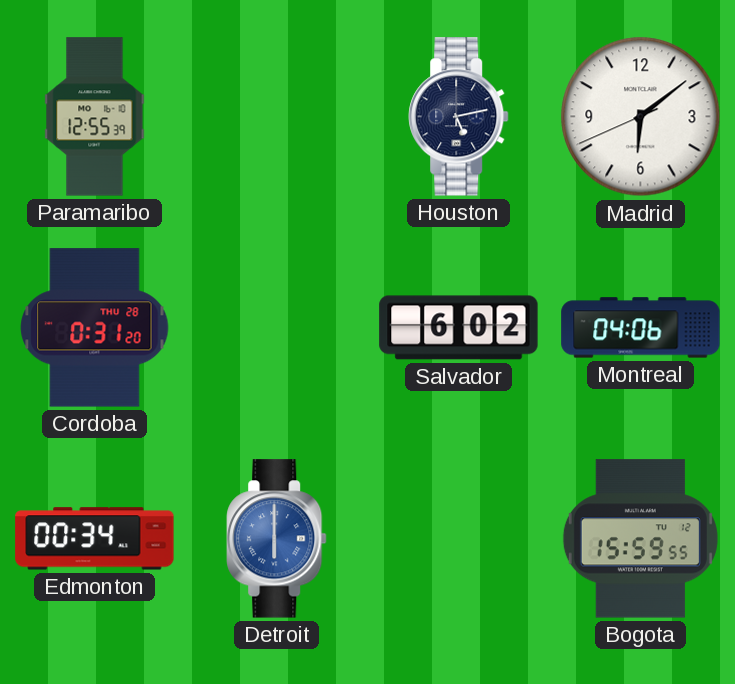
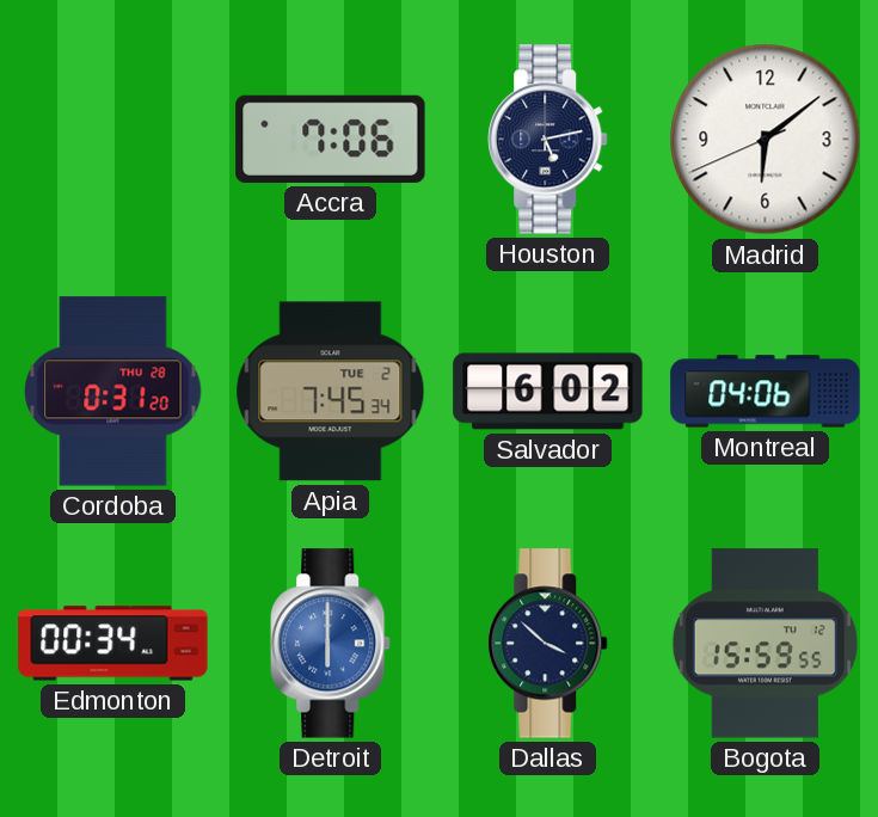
Paramaribo: 12:55 -> none
Accra: none -> 7:06
Apia: none -> 7:45
Dallas: none -> 3:52
